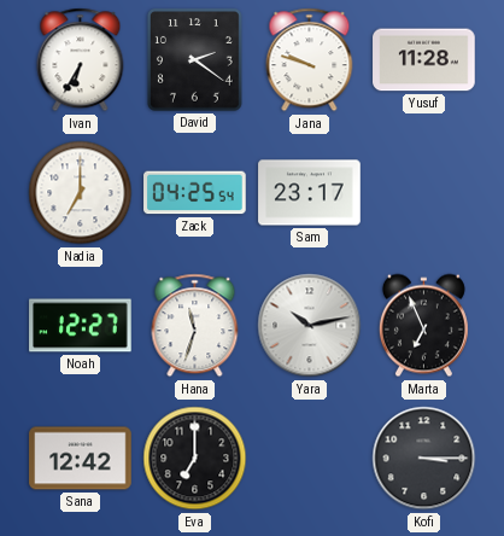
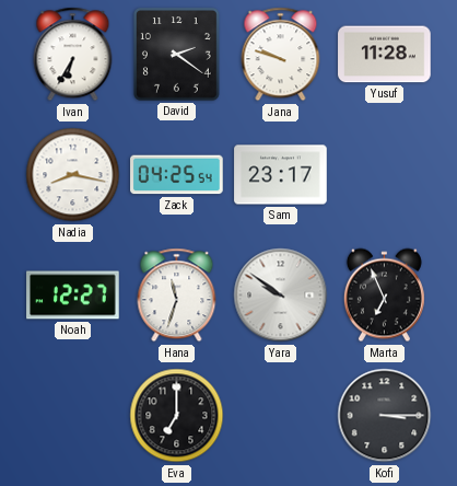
Nadia: 7:00 -> 8:17
Yara: 10:13 -> 9:51
Sana: 12:42 -> none
